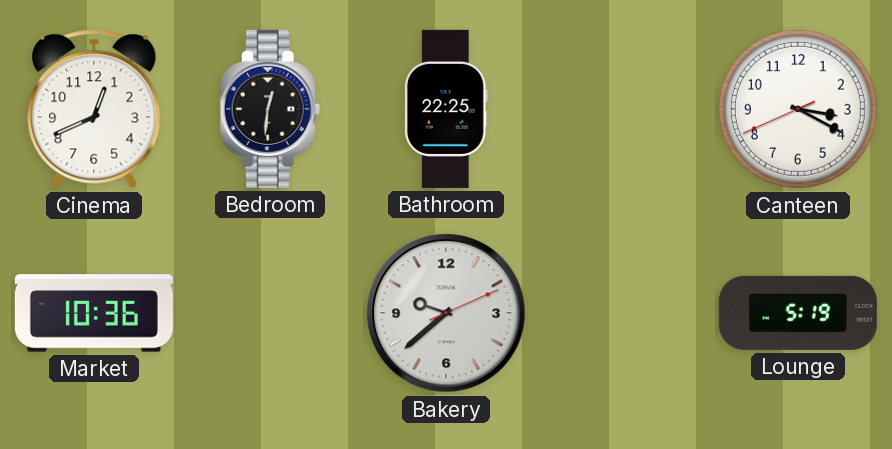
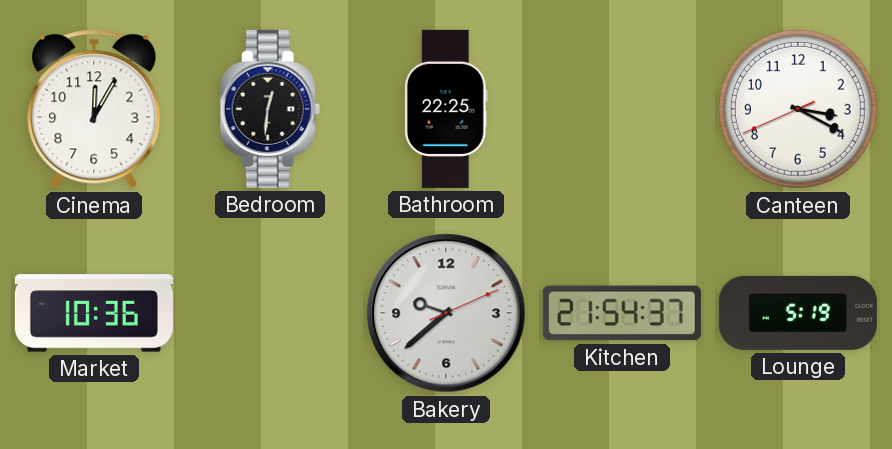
Cinema: 12:41 -> 12:05
Kitchen: none -> 21:54
